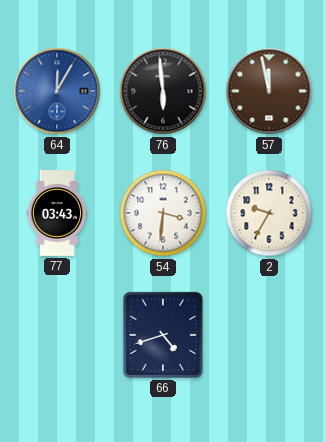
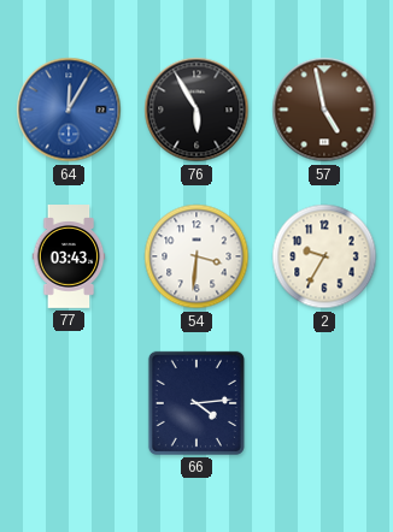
76: 5:59 -> 5:55
57: 11:58 -> 4:58
66: 4:42 -> 4:14
